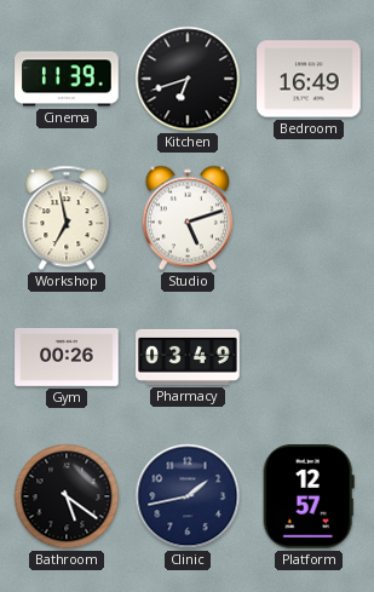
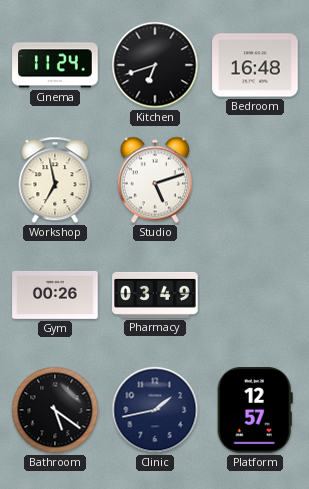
Cinema: 11:39 -> 11:24
Bedroom: 16:49 -> 16:48
